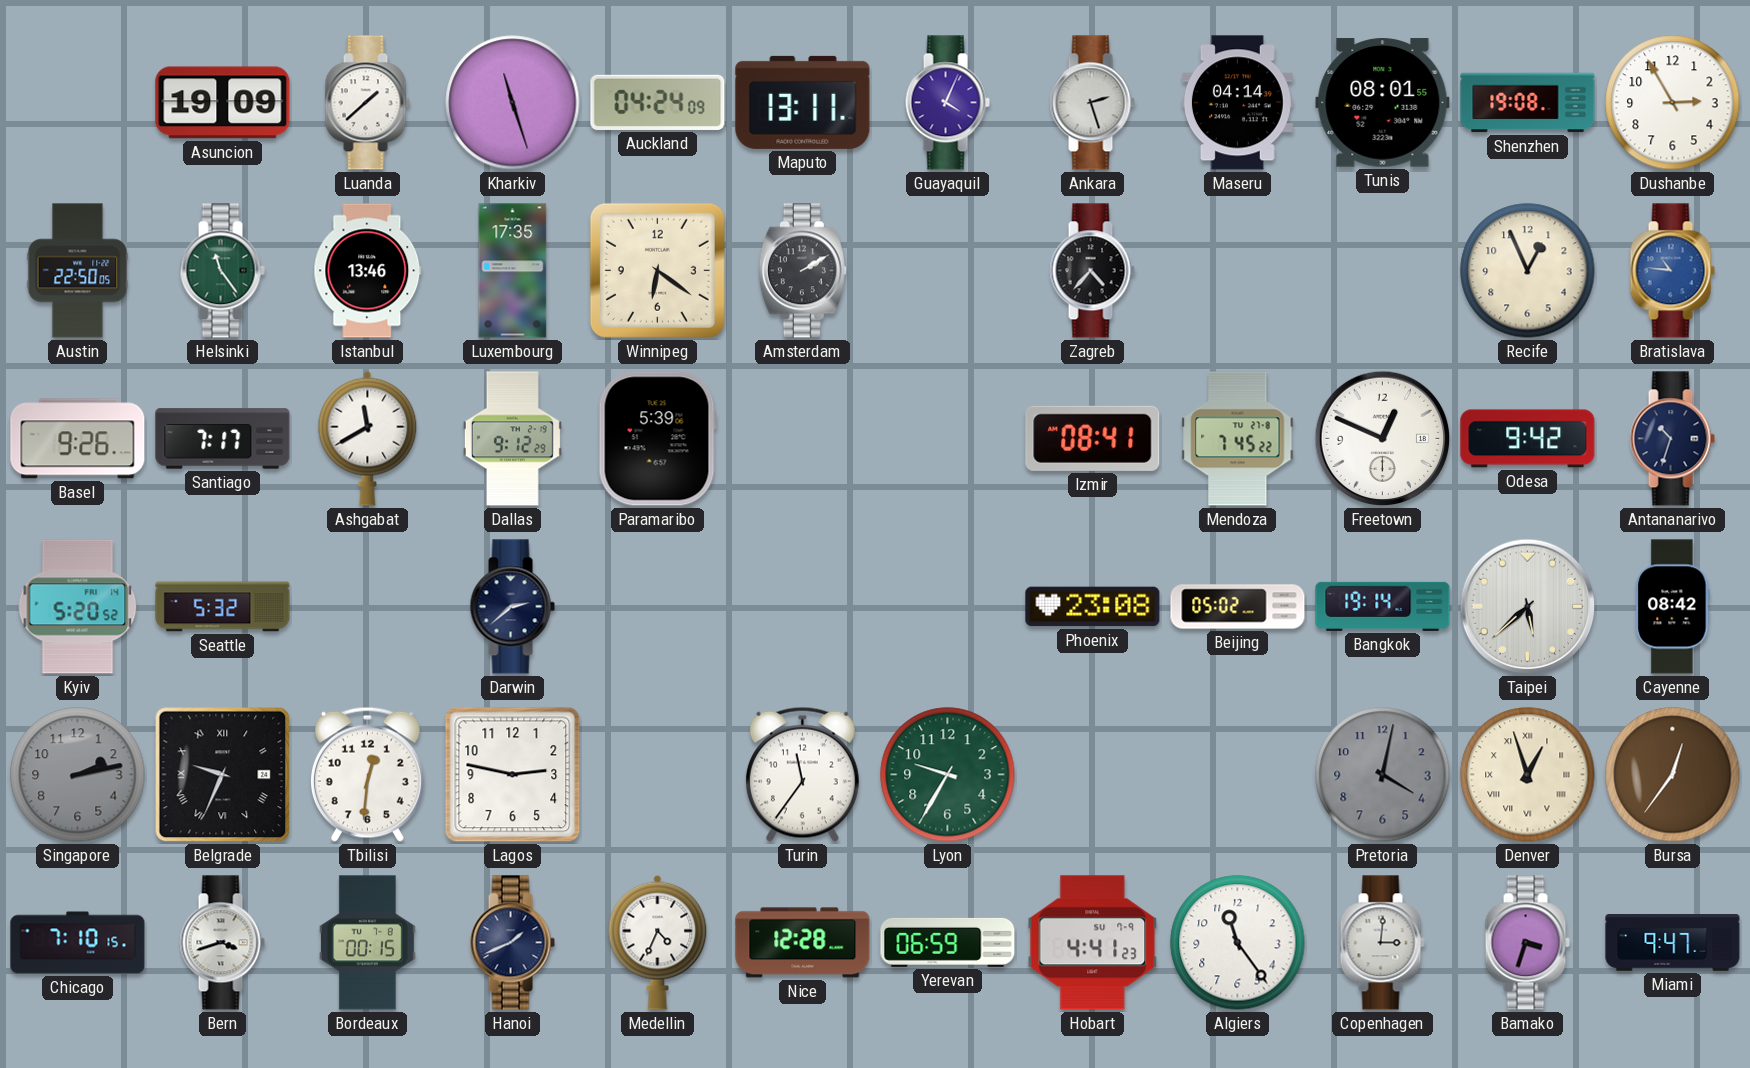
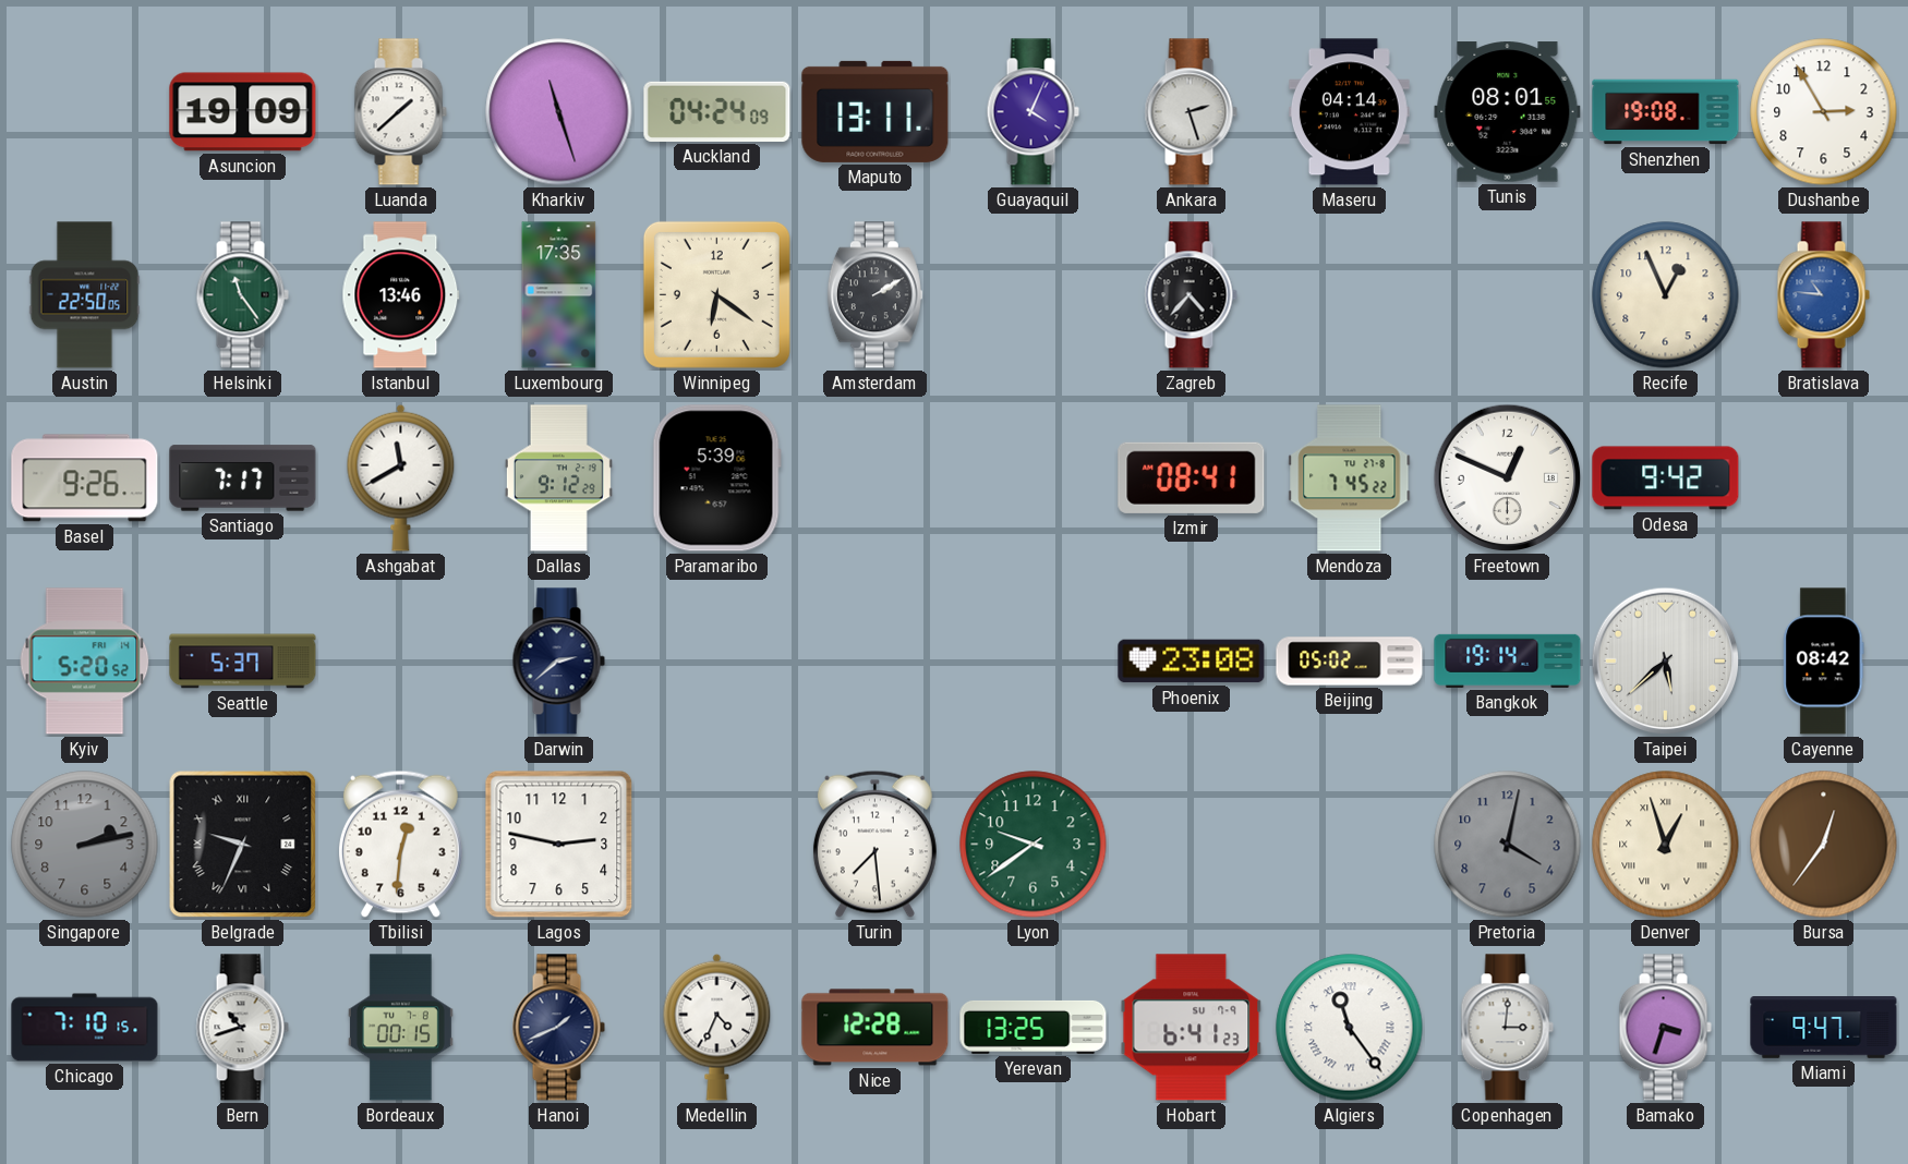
Antananarivo: 10:33 -> none
Seattle: 5:32 -> 5:37
Turin: 11:36 -> 7:29
Lyon: 9:35 -> 9:39
Bern: 3:42 -> 10:42
Yerevan: 06:59 -> 13:25
Hobart: 4:41 -> 6:41
Algiers numerals: Arabic -> Roman
